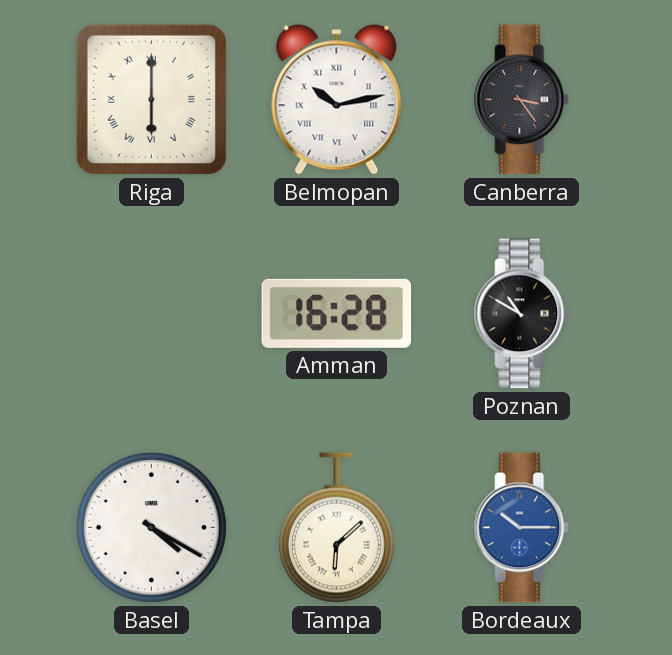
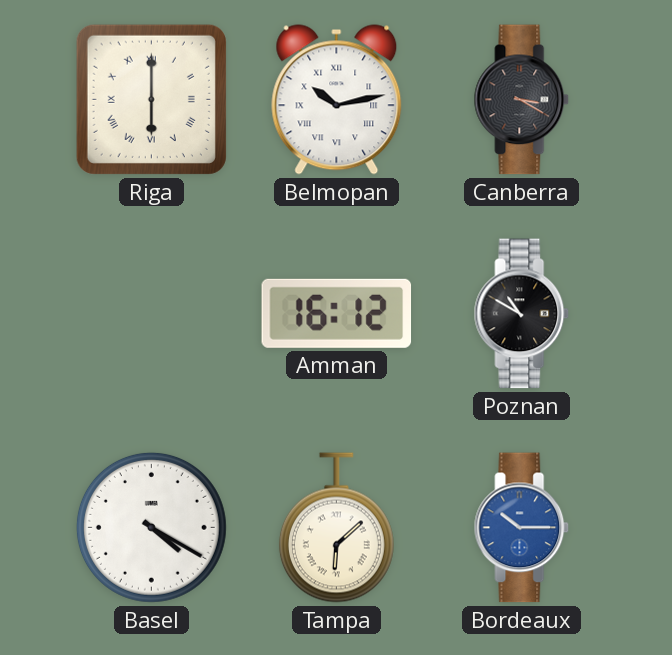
Canberra: 3:24 -> 3:20
Amman: 16:28 -> 16:12
